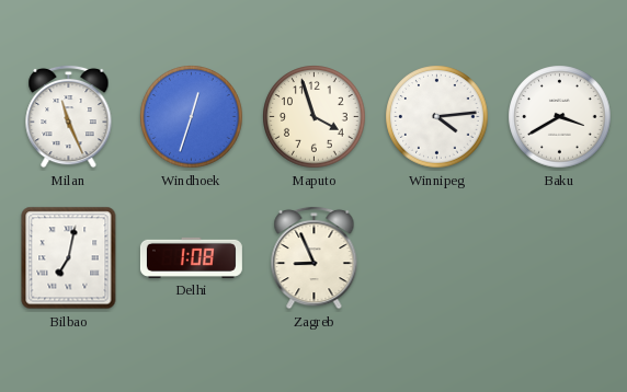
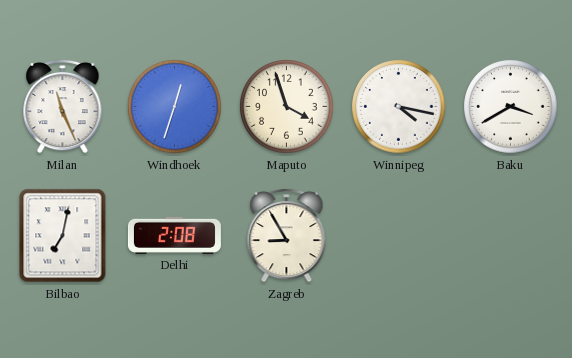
Winnipeg: 4:14 -> 4:17
Delhi: 1:08 -> 2:08
Zagreb: 8:56 -> 8:55
